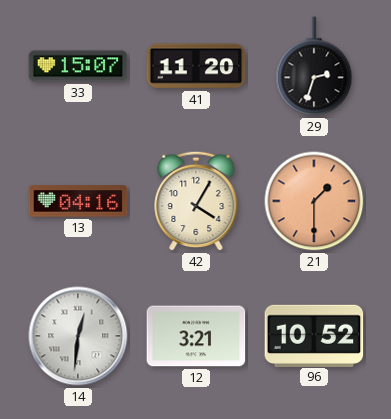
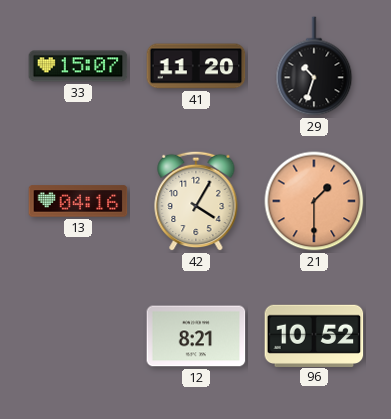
29: 2:33 -> 10:33
14: 12:31 -> none
12: 3:21 -> 8:21
